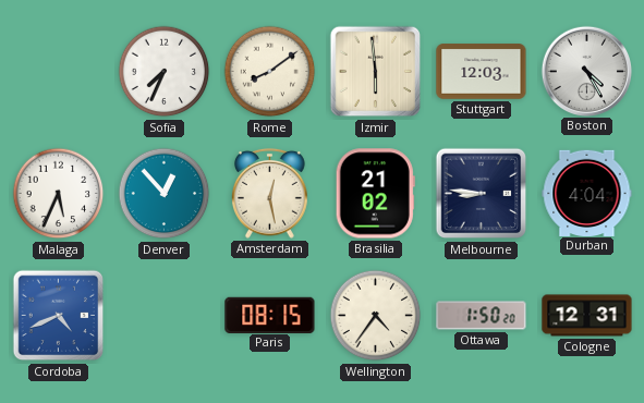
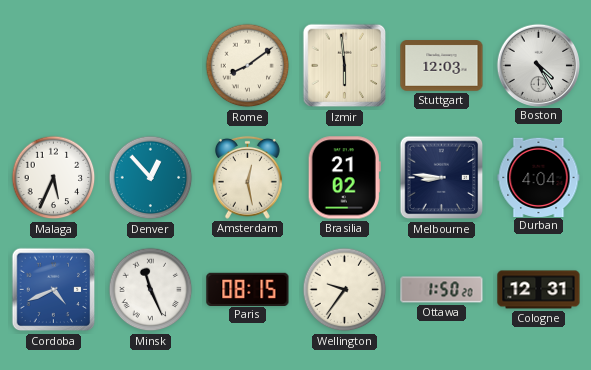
Sofia: 7:34 -> none
Minsk: none -> 11:26
Wellington: 4:36 -> 9:36
